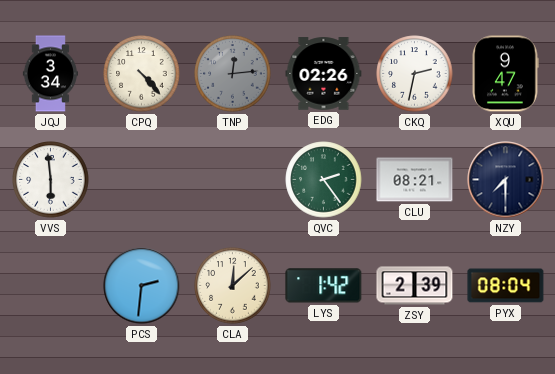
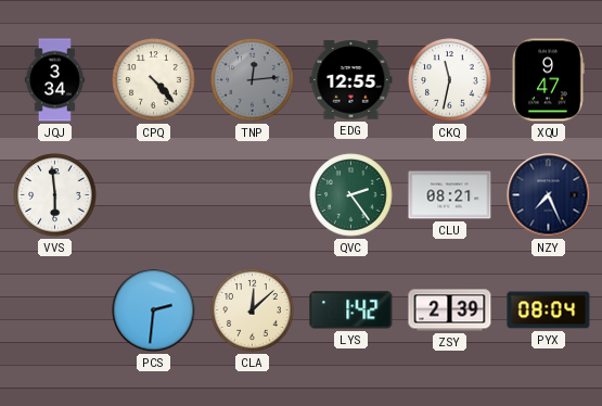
EDG: 02:26 -> 12:55
CKQ: 2:32 -> 11:32
NZY: 7:30 -> 7:26
